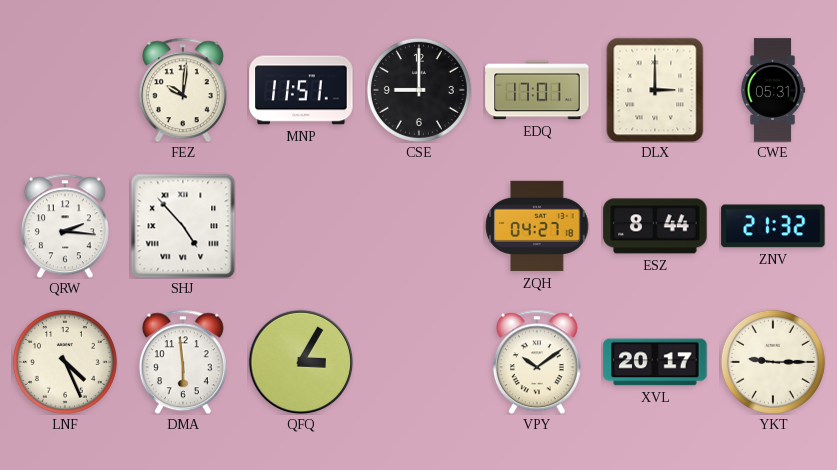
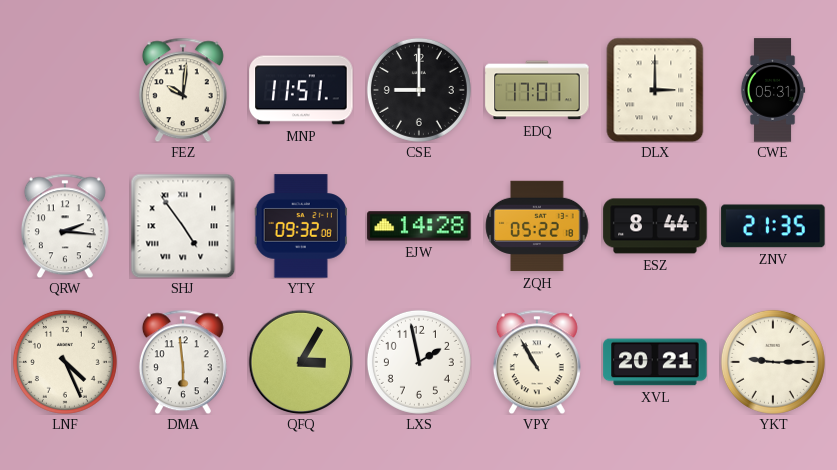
SHJ: 4:53 -> 4:54
YTY: none -> 09:32
EJW: none -> 14:28
ZQH: 04:27 -> 05:22
ZNV: 21:32 -> 21:35
LXS: none -> 1:58
VPY: 10:09 -> 10:55
XVL: 20:17 -> 20:21
